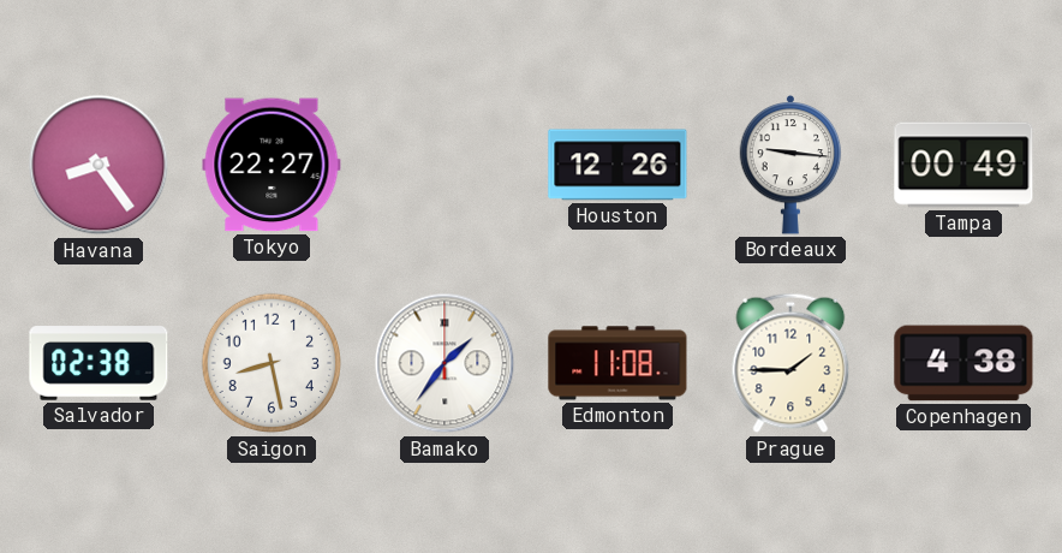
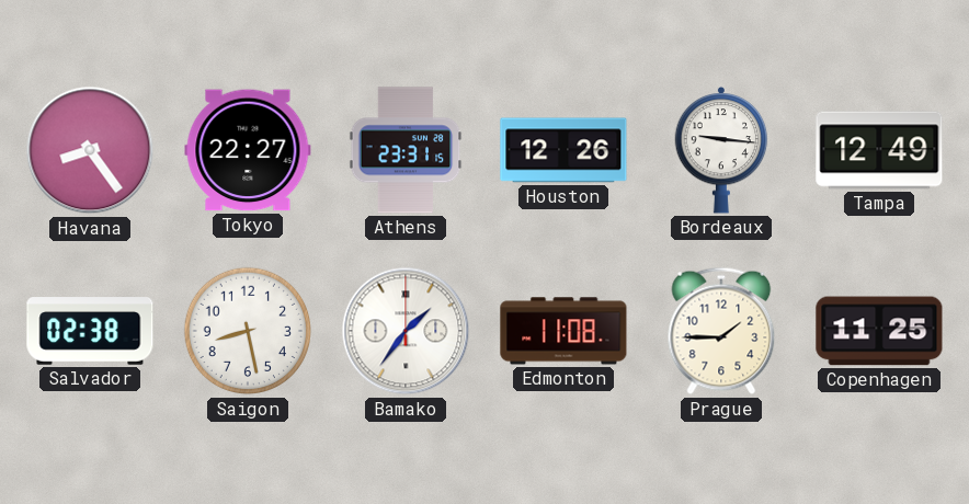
Athens: none -> 23:31
Tampa: 00:49 -> 12:49
Copenhagen: 4:38 -> 11:25
